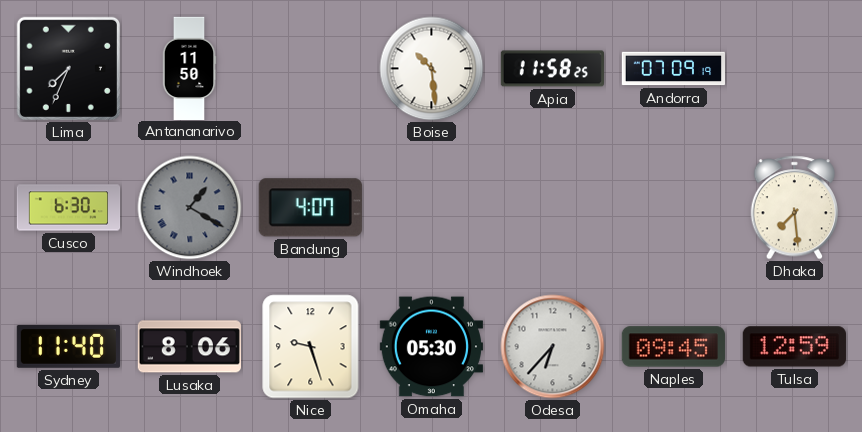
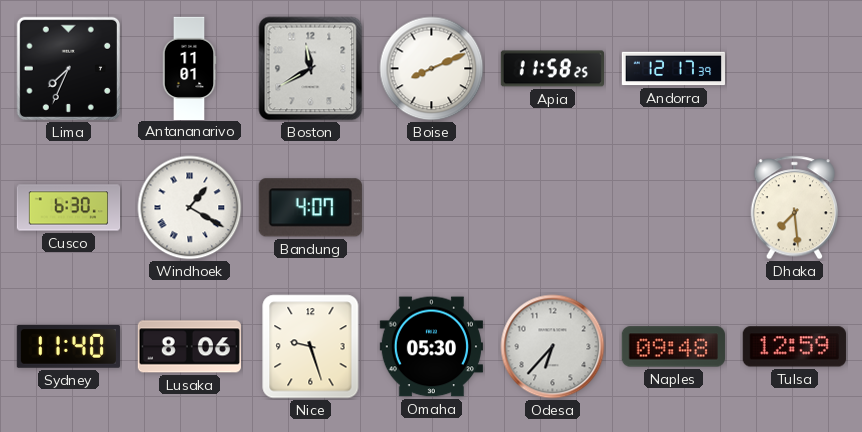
Antananarivo: 11:50 -> 11:01
Boston: none -> 11:40
Boise: 10:29 -> 8:11
Andorra: 07:09 -> 12:17
Windhoek dial: grey -> white
Naples: 09:45 -> 09:48
